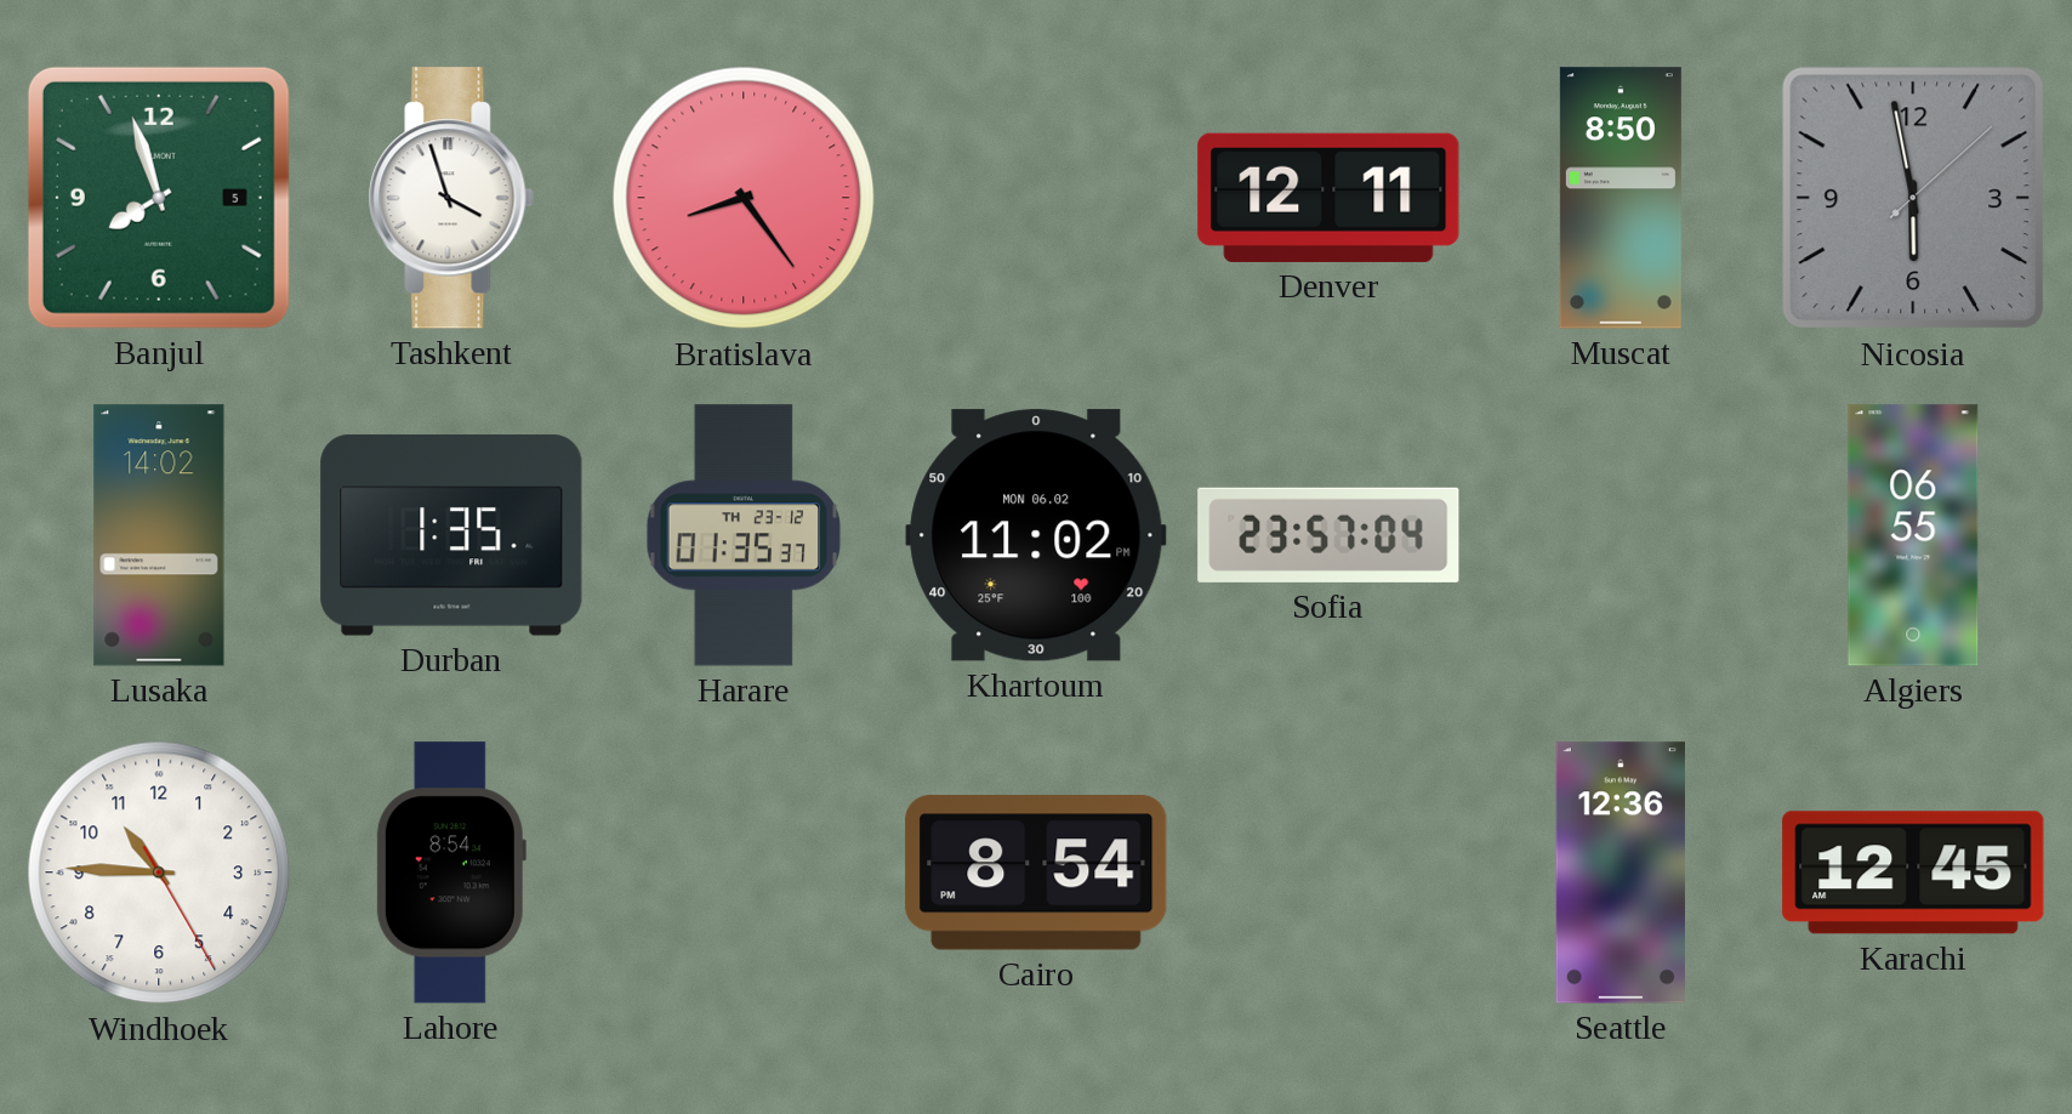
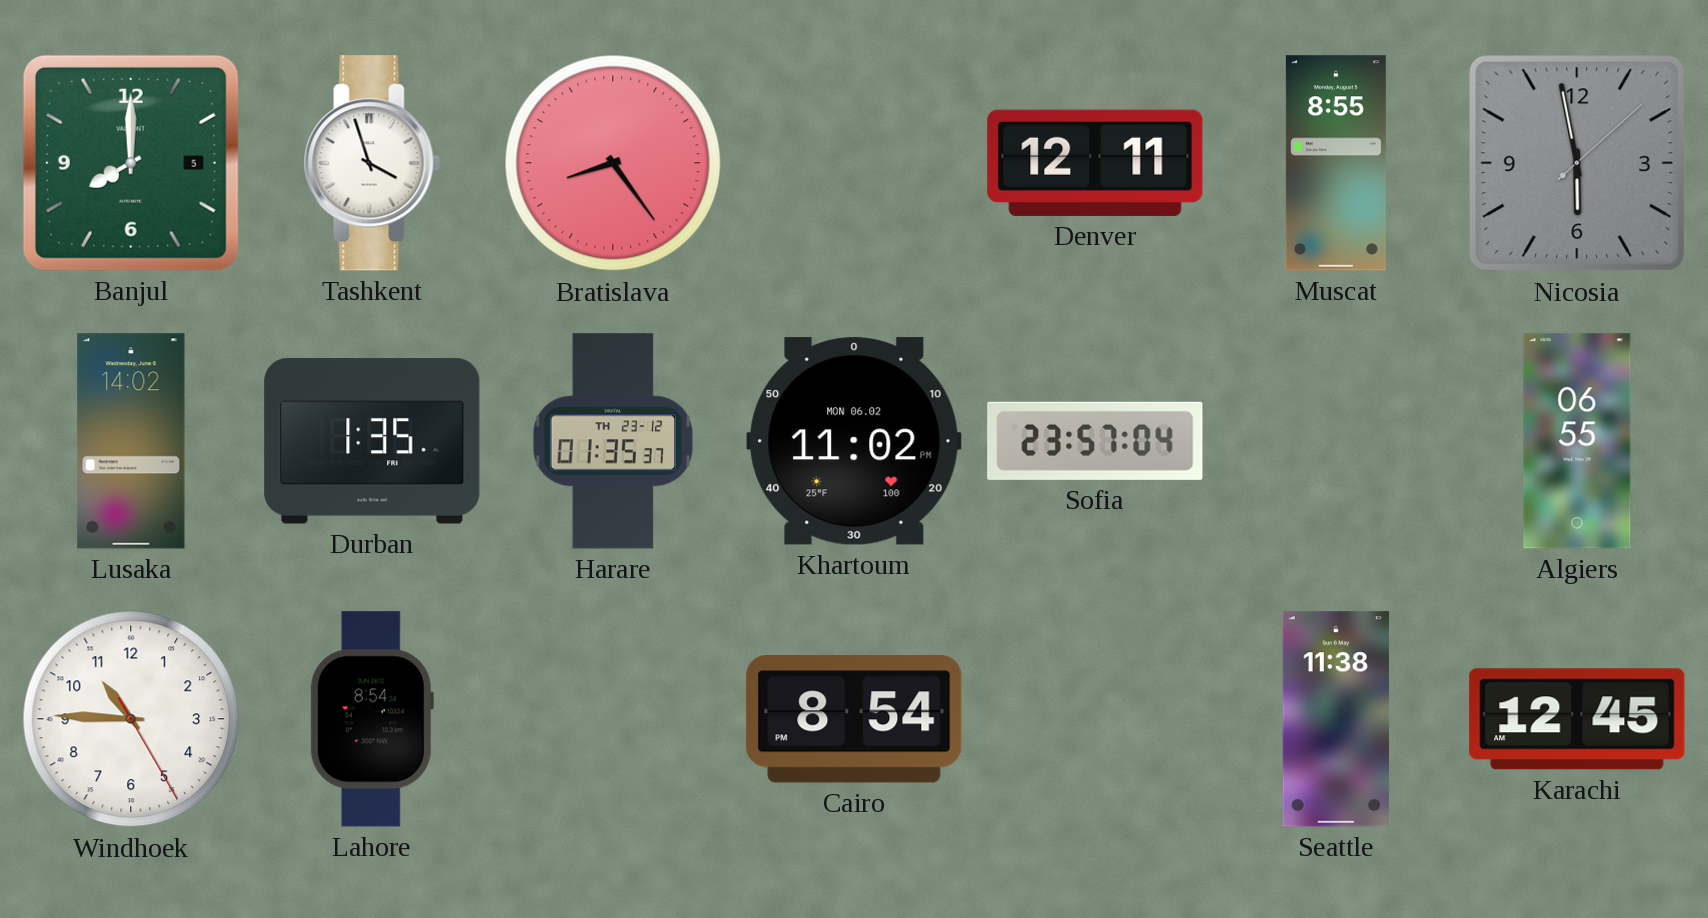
Banjul: 7:57 -> 8:00
Muscat: 8:50 -> 8:55
Seattle: 12:36 -> 11:38
